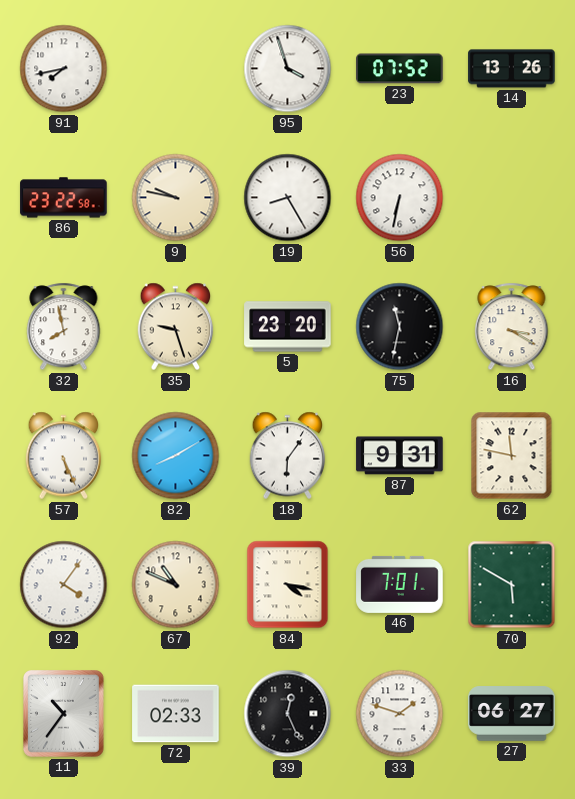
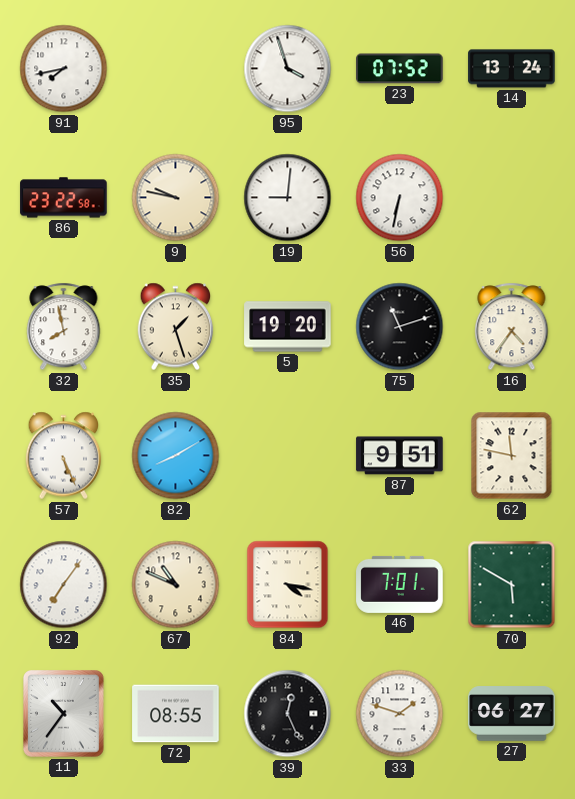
14: 13:26 -> 13:24
19: 8:25 -> 9:01
35: 9:27 -> 1:27
5: 23:20 -> 19:20
75: 11:32 -> 11:12
16: 3:20 -> 4:36
18: 6:06 -> none
87: 9:31 -> 9:51
92: 4:06 -> 7:06
72: 02:33 -> 08:55
